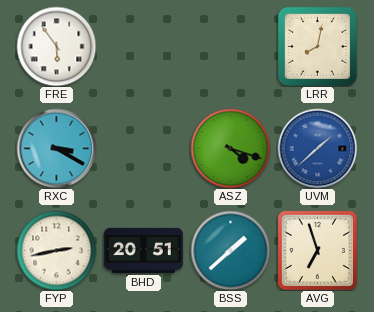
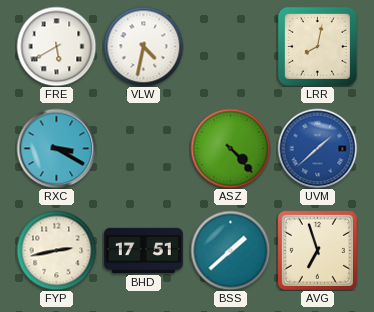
FRE: 5:54 -> 5:40
VLW: none -> 4:32
ASZ: 4:18 -> 4:23
BHD: 20:51 -> 17:51
